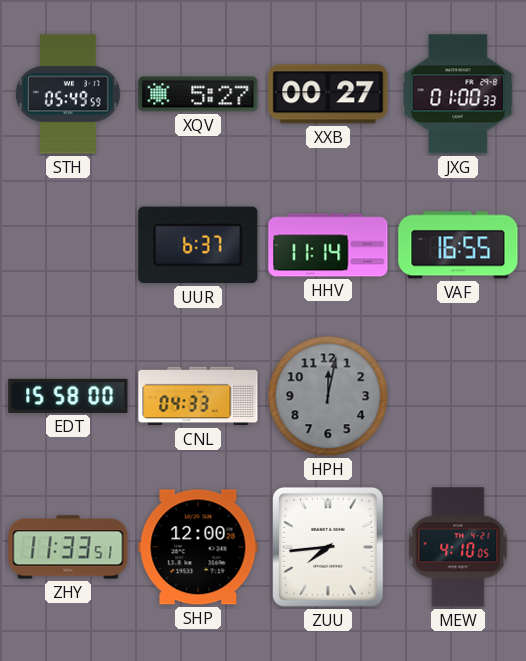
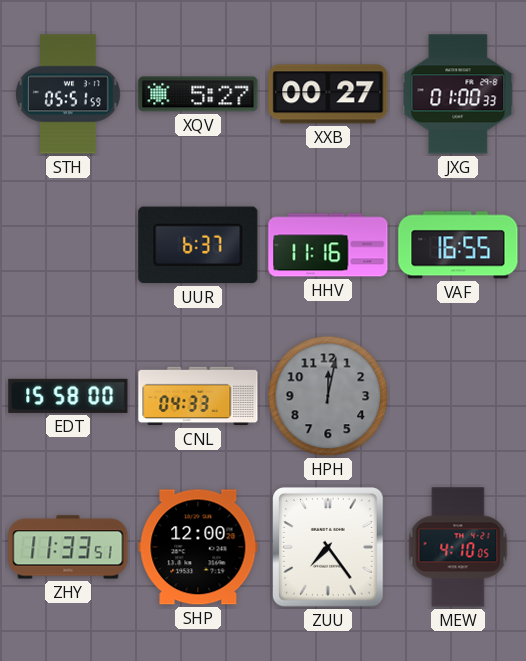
STH: 05:49 -> 05:51
HHV: 11:14 -> 11:16
ZUU: 7:44 -> 7:24
